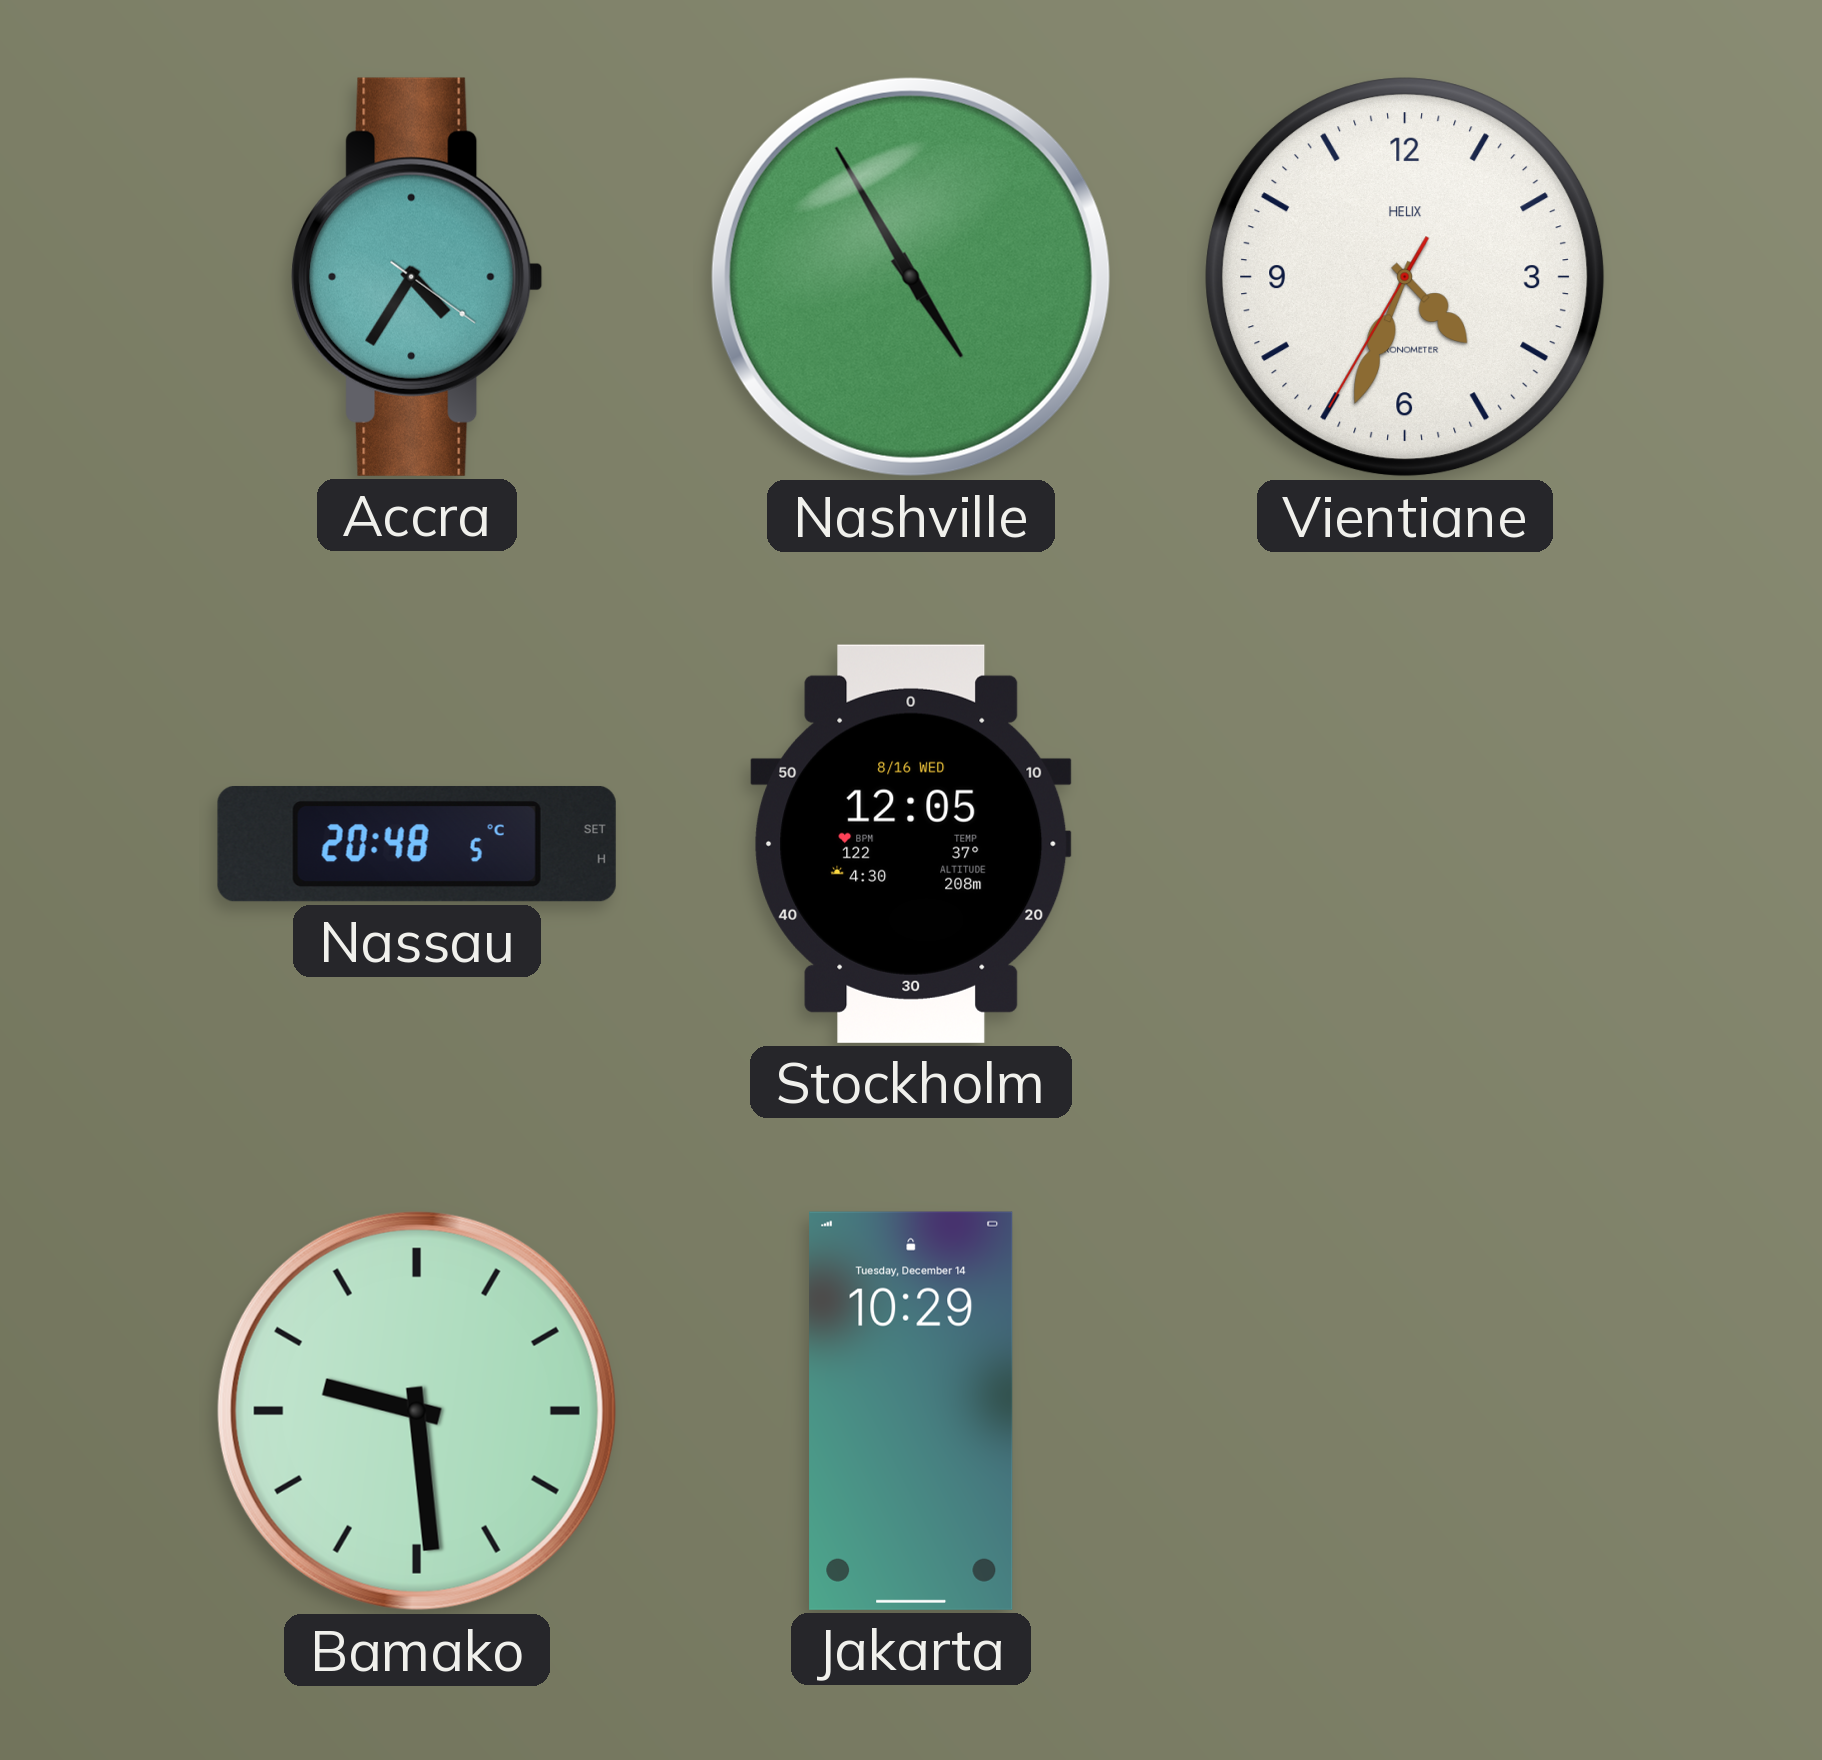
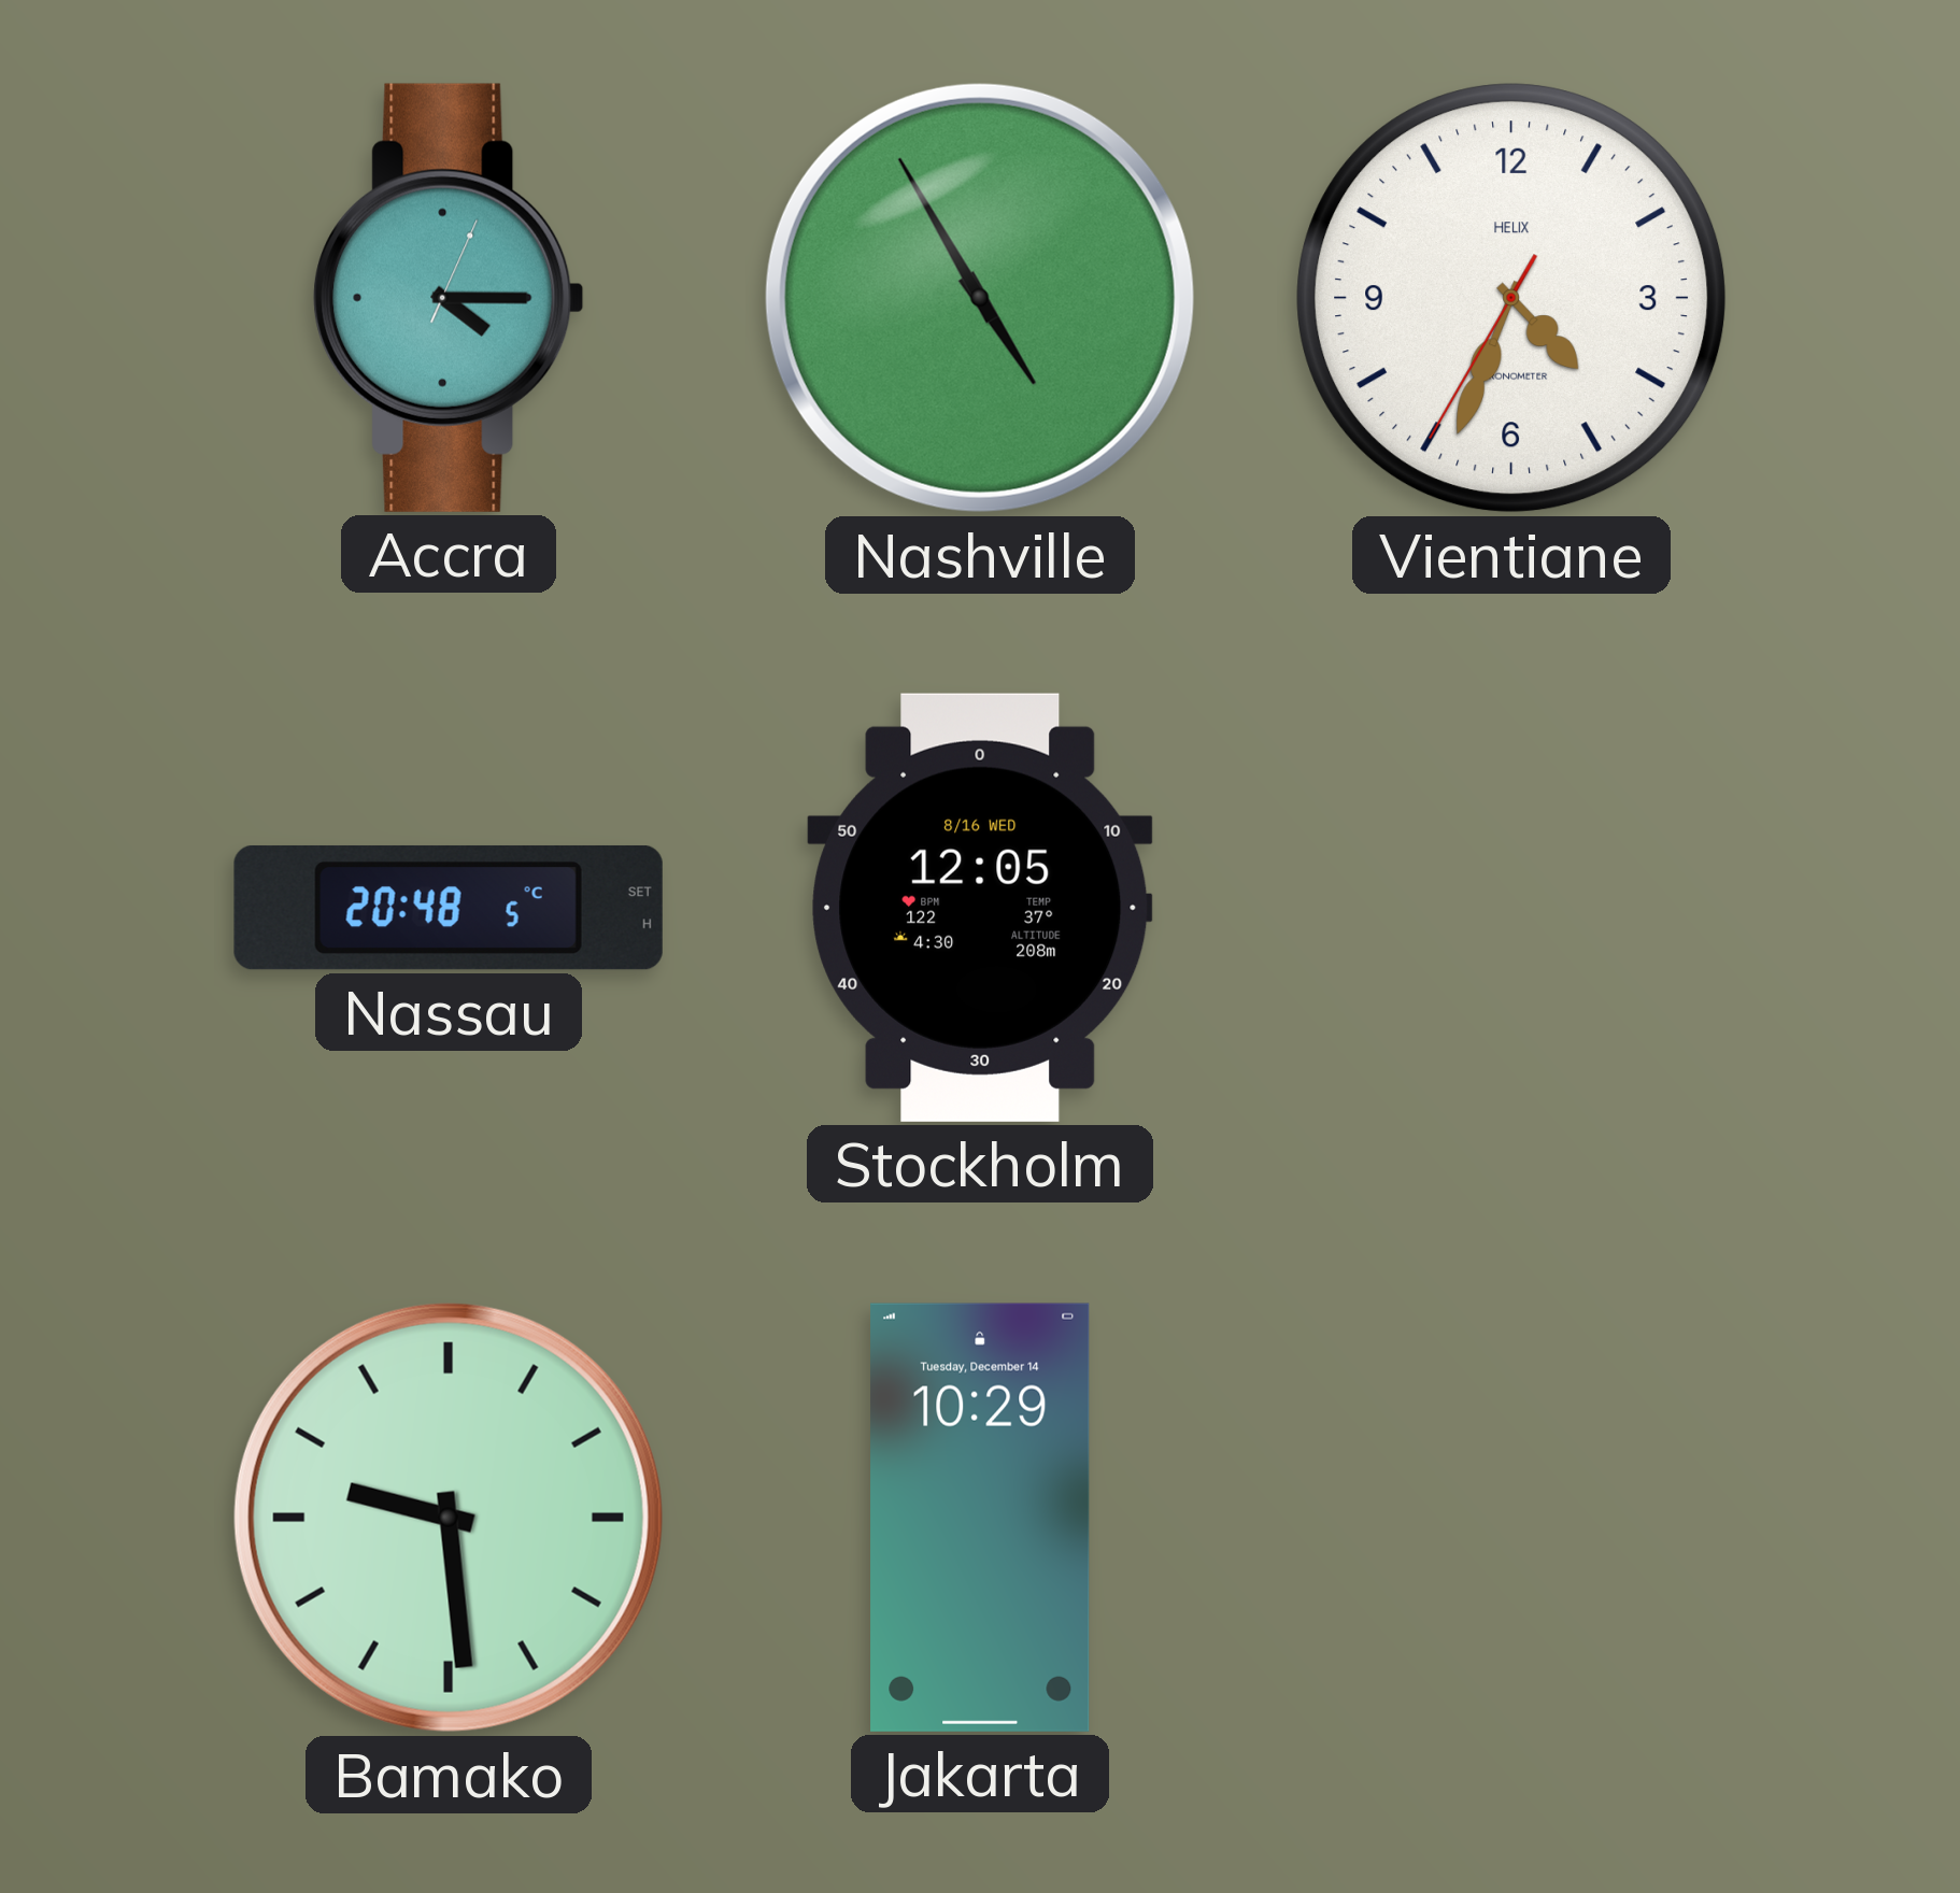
Accra: 4:35 -> 4:15
